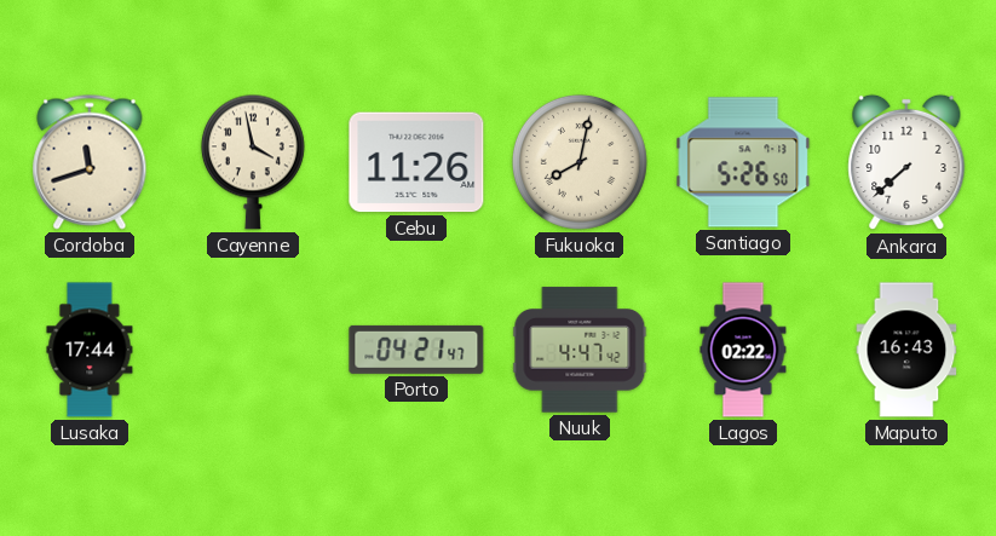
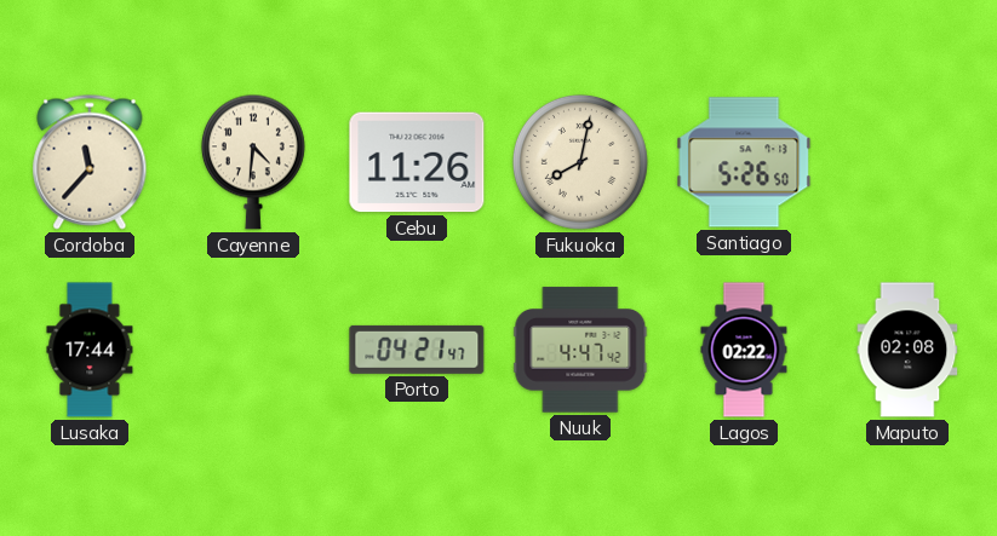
Cordoba: 11:42 -> 11:37
Cayenne: 3:58 -> 4:31
Ankara: 7:38 -> none
Maputo: 16:43 -> 02:08
